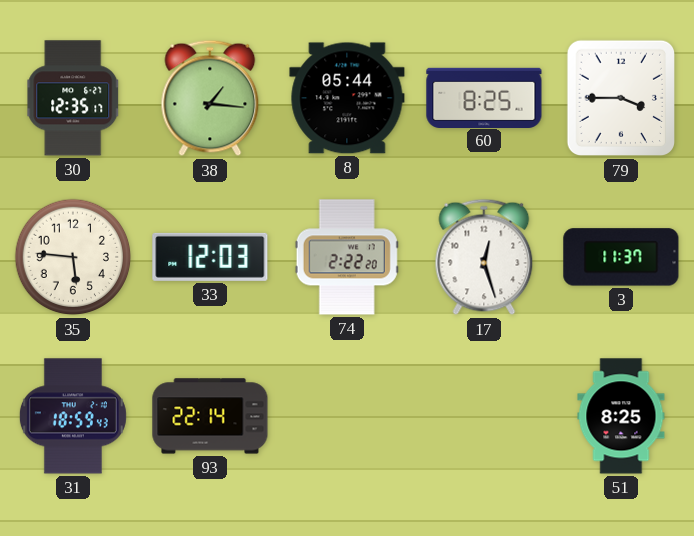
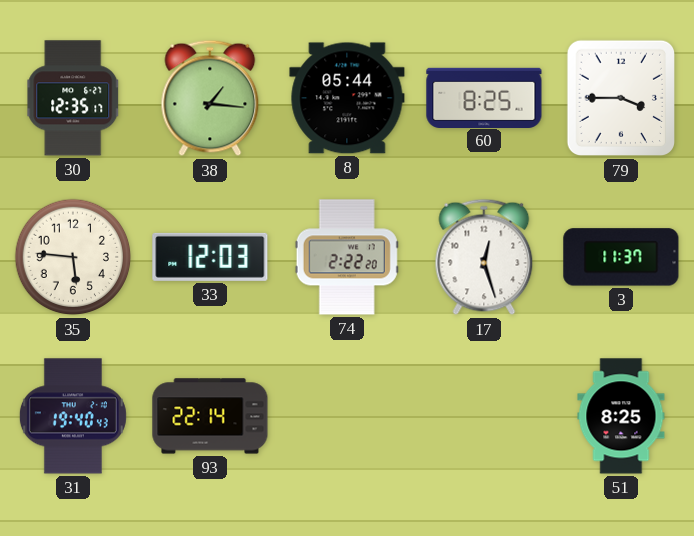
31: 18:59 -> 19:40
